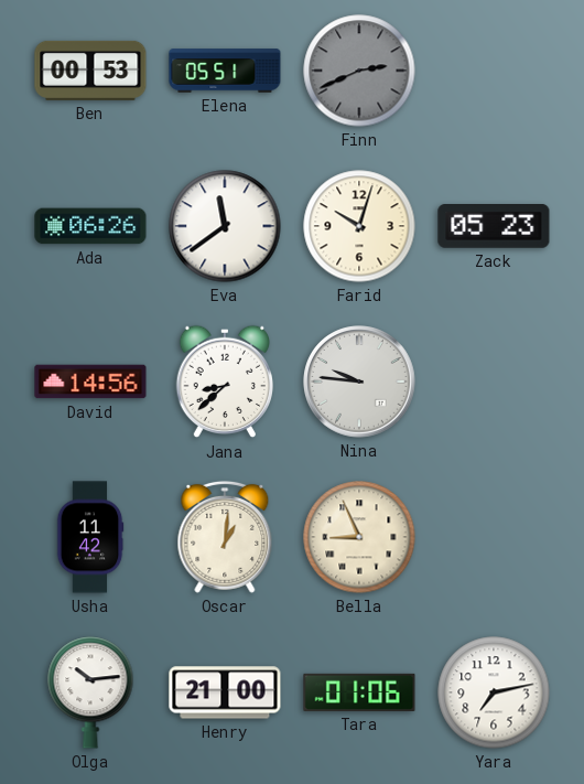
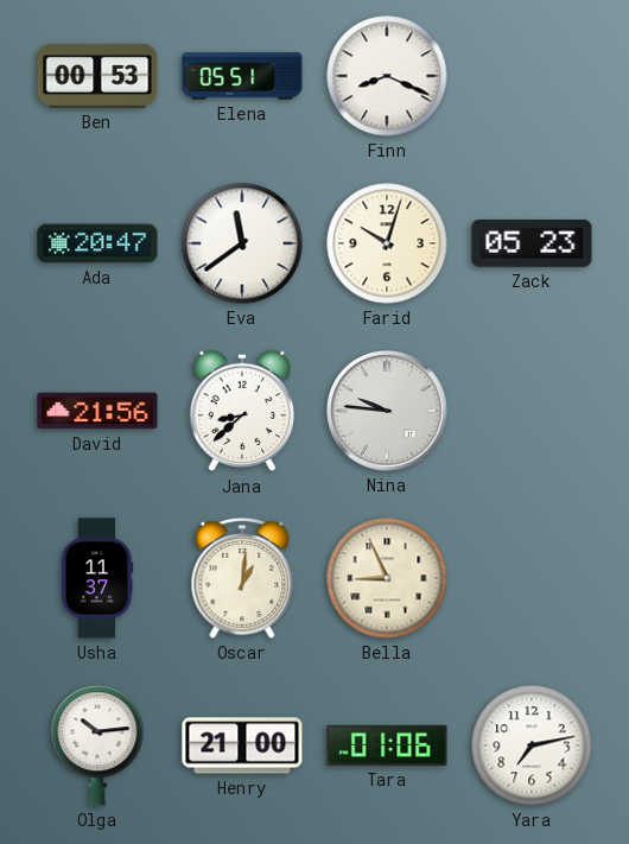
Finn: 2:41 -> 8:19
Finn dial: grey -> white
Ada: 06:26 -> 20:47
David: 14:56 -> 21:56
Usha: 11:42 -> 11:37
